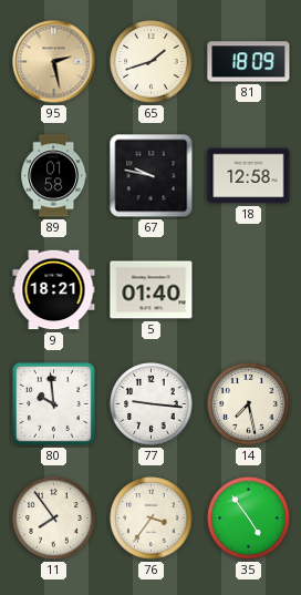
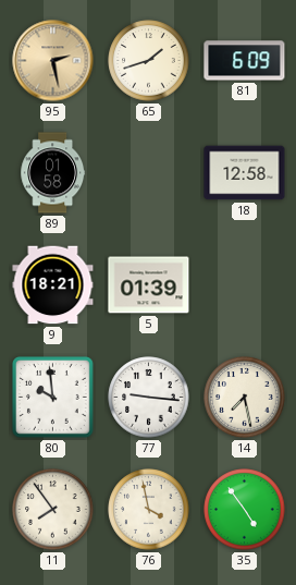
81: 18:09 -> 6:09
67: 9:47 -> none
5: 01:40 -> 01:39
76: 3:36 -> 3:58
